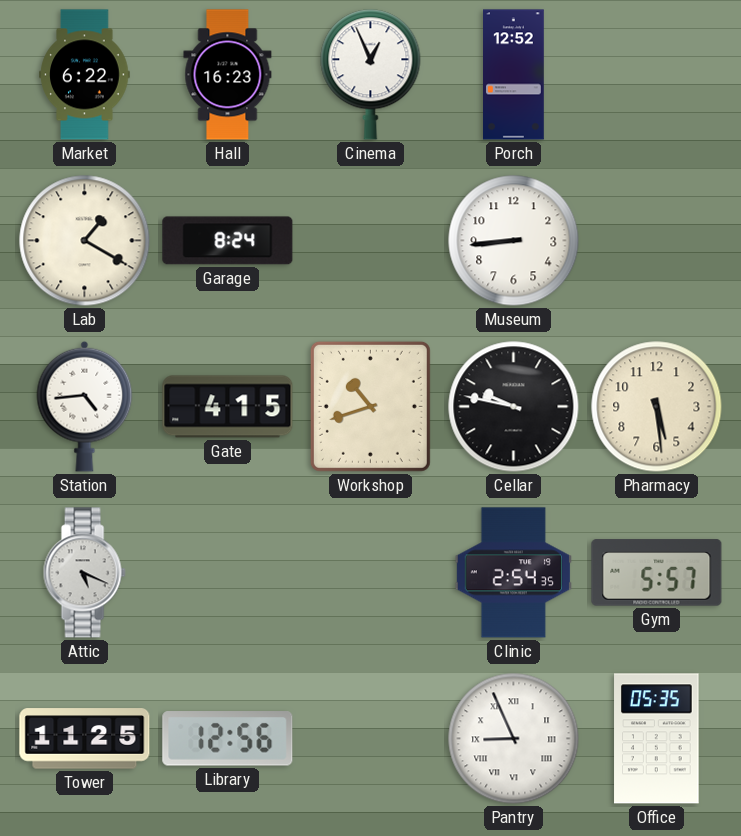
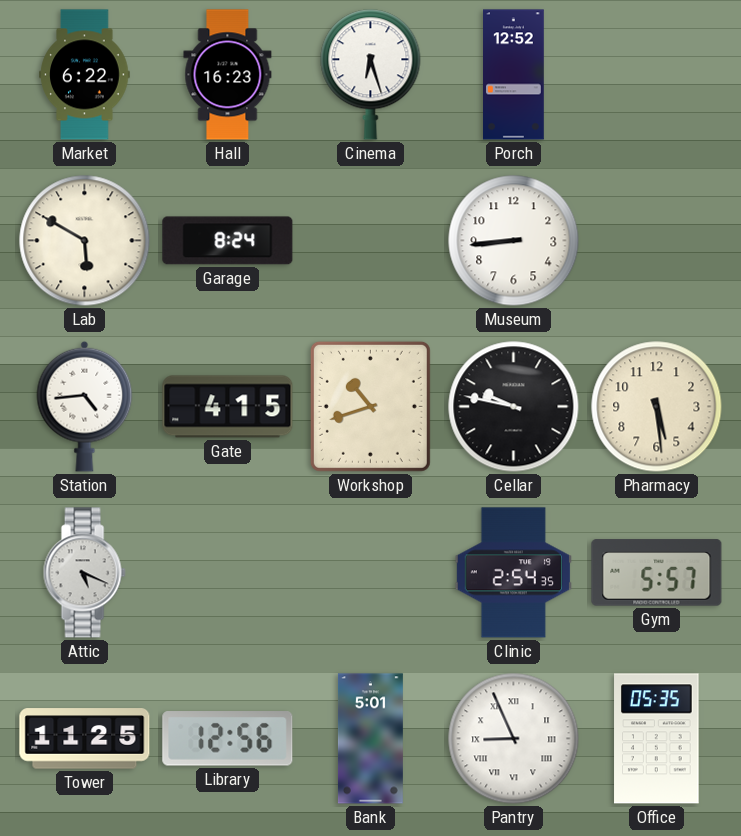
Cinema: 12:56 -> 6:27
Lab: 1:20 -> 5:50
Bank: none -> 5:01
